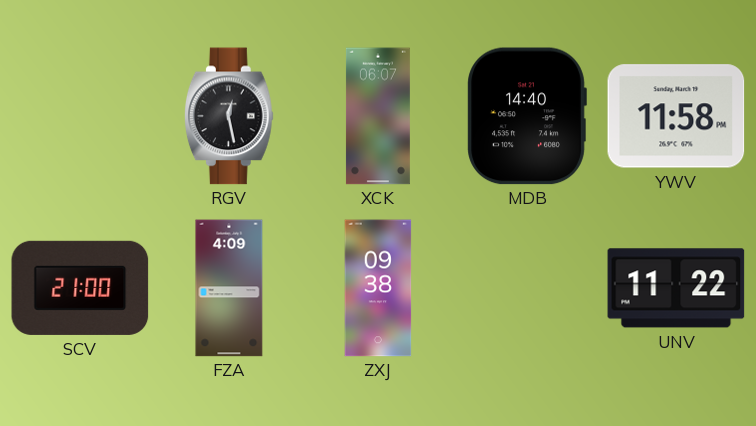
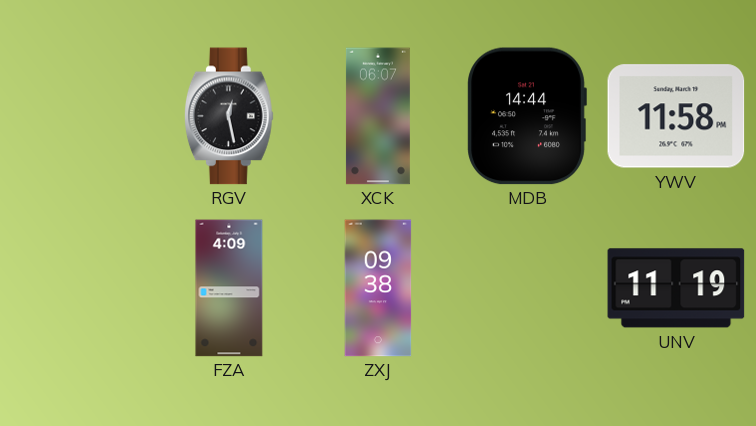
MDB: 14:40 -> 14:44
SCV: 21:00 -> none
UNV: 11:22 -> 11:19
